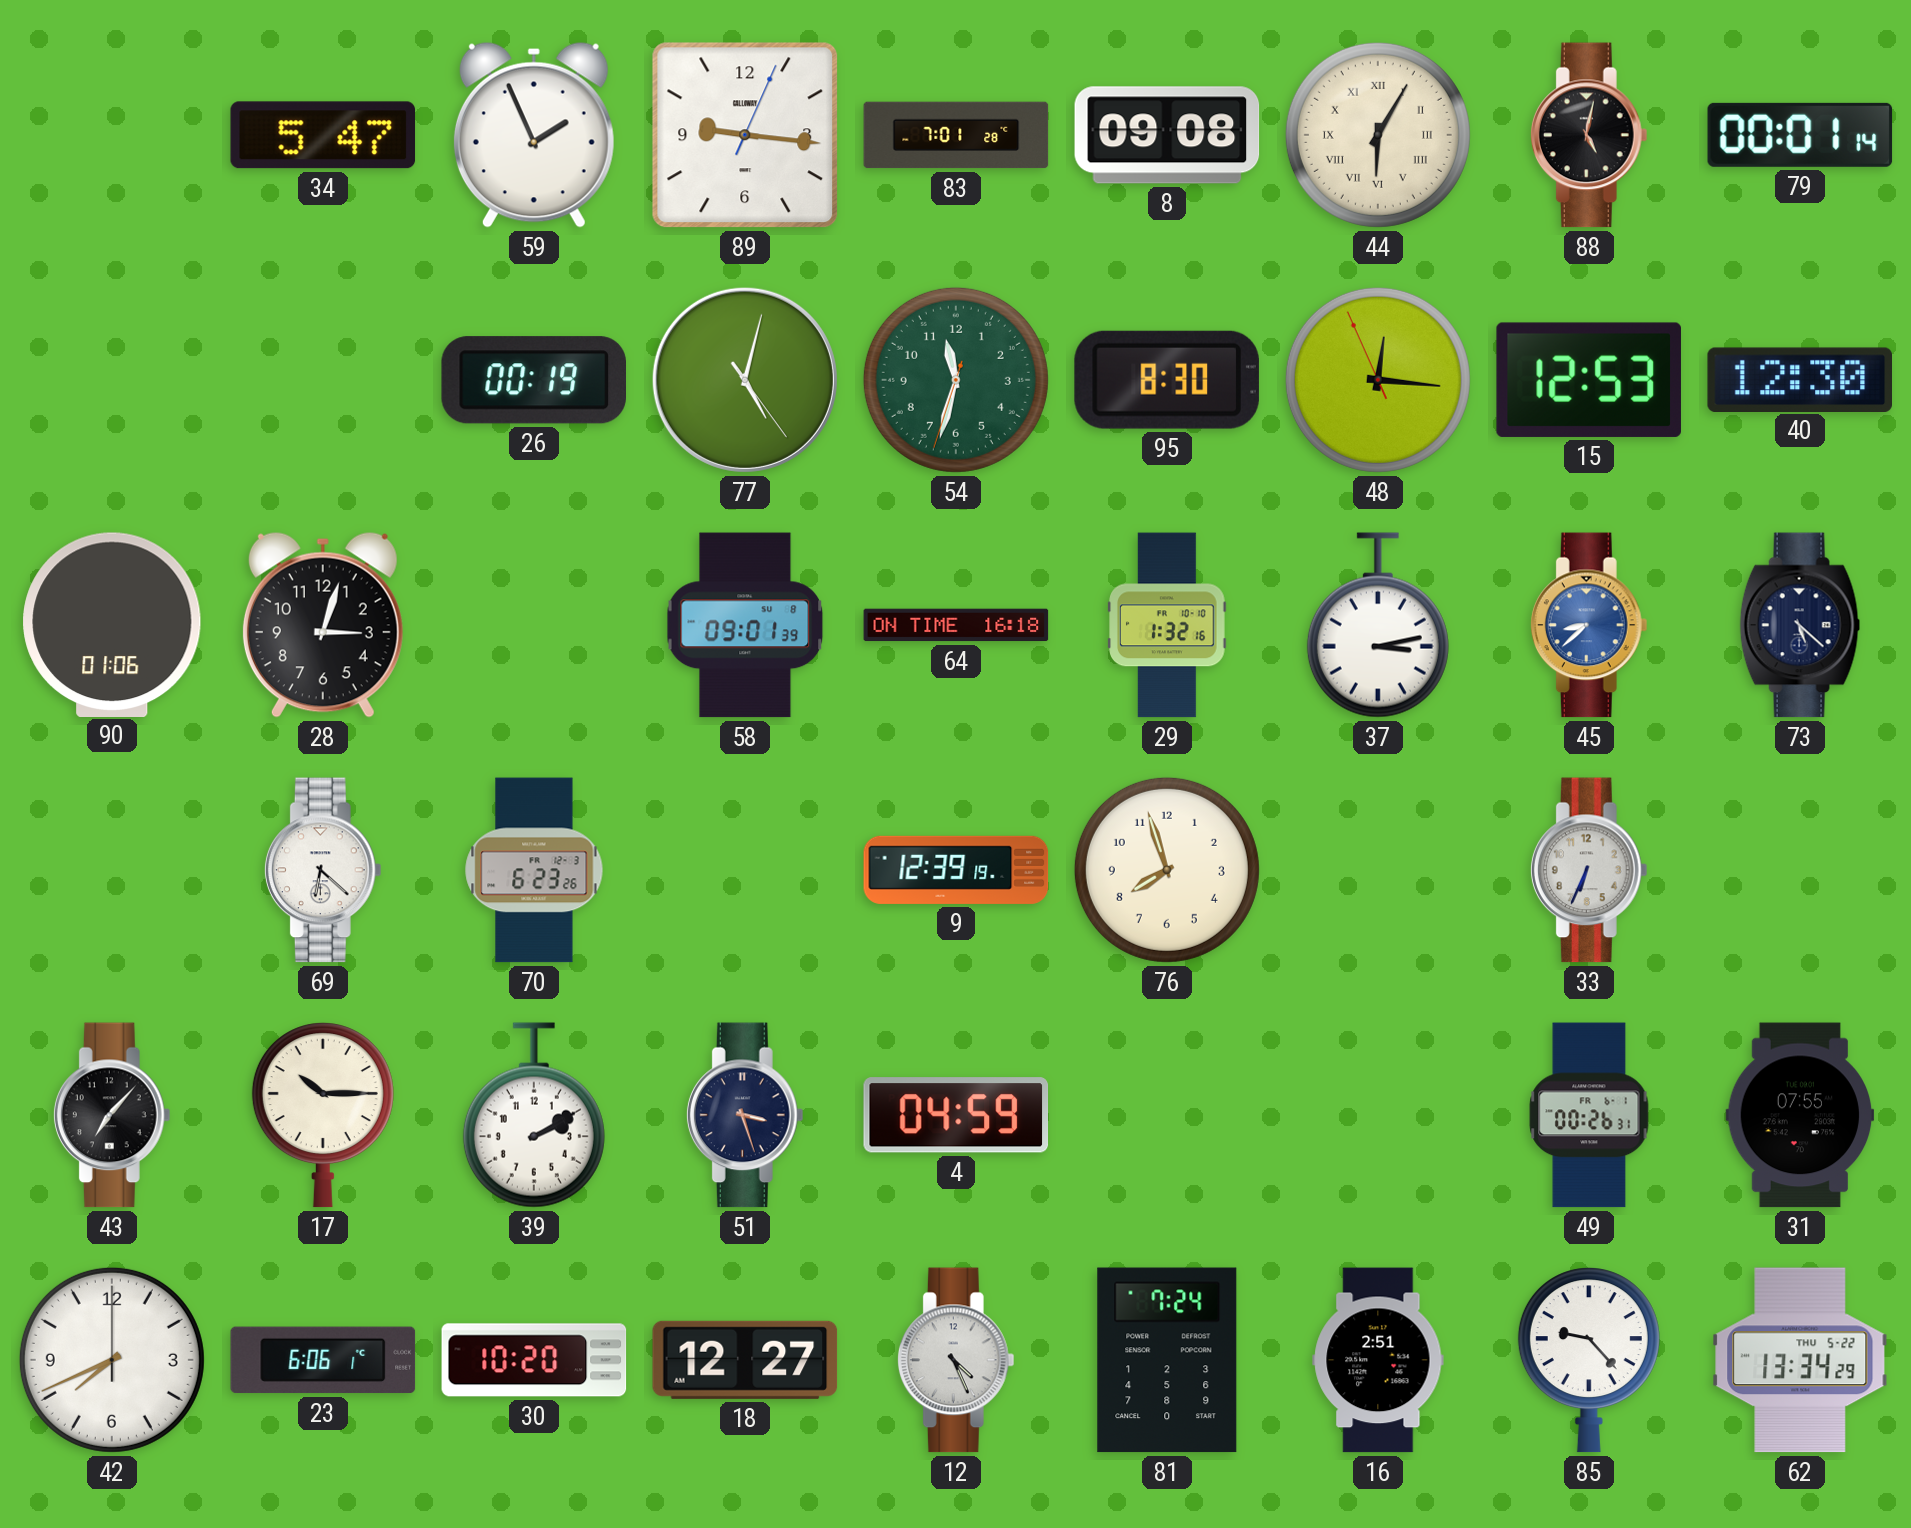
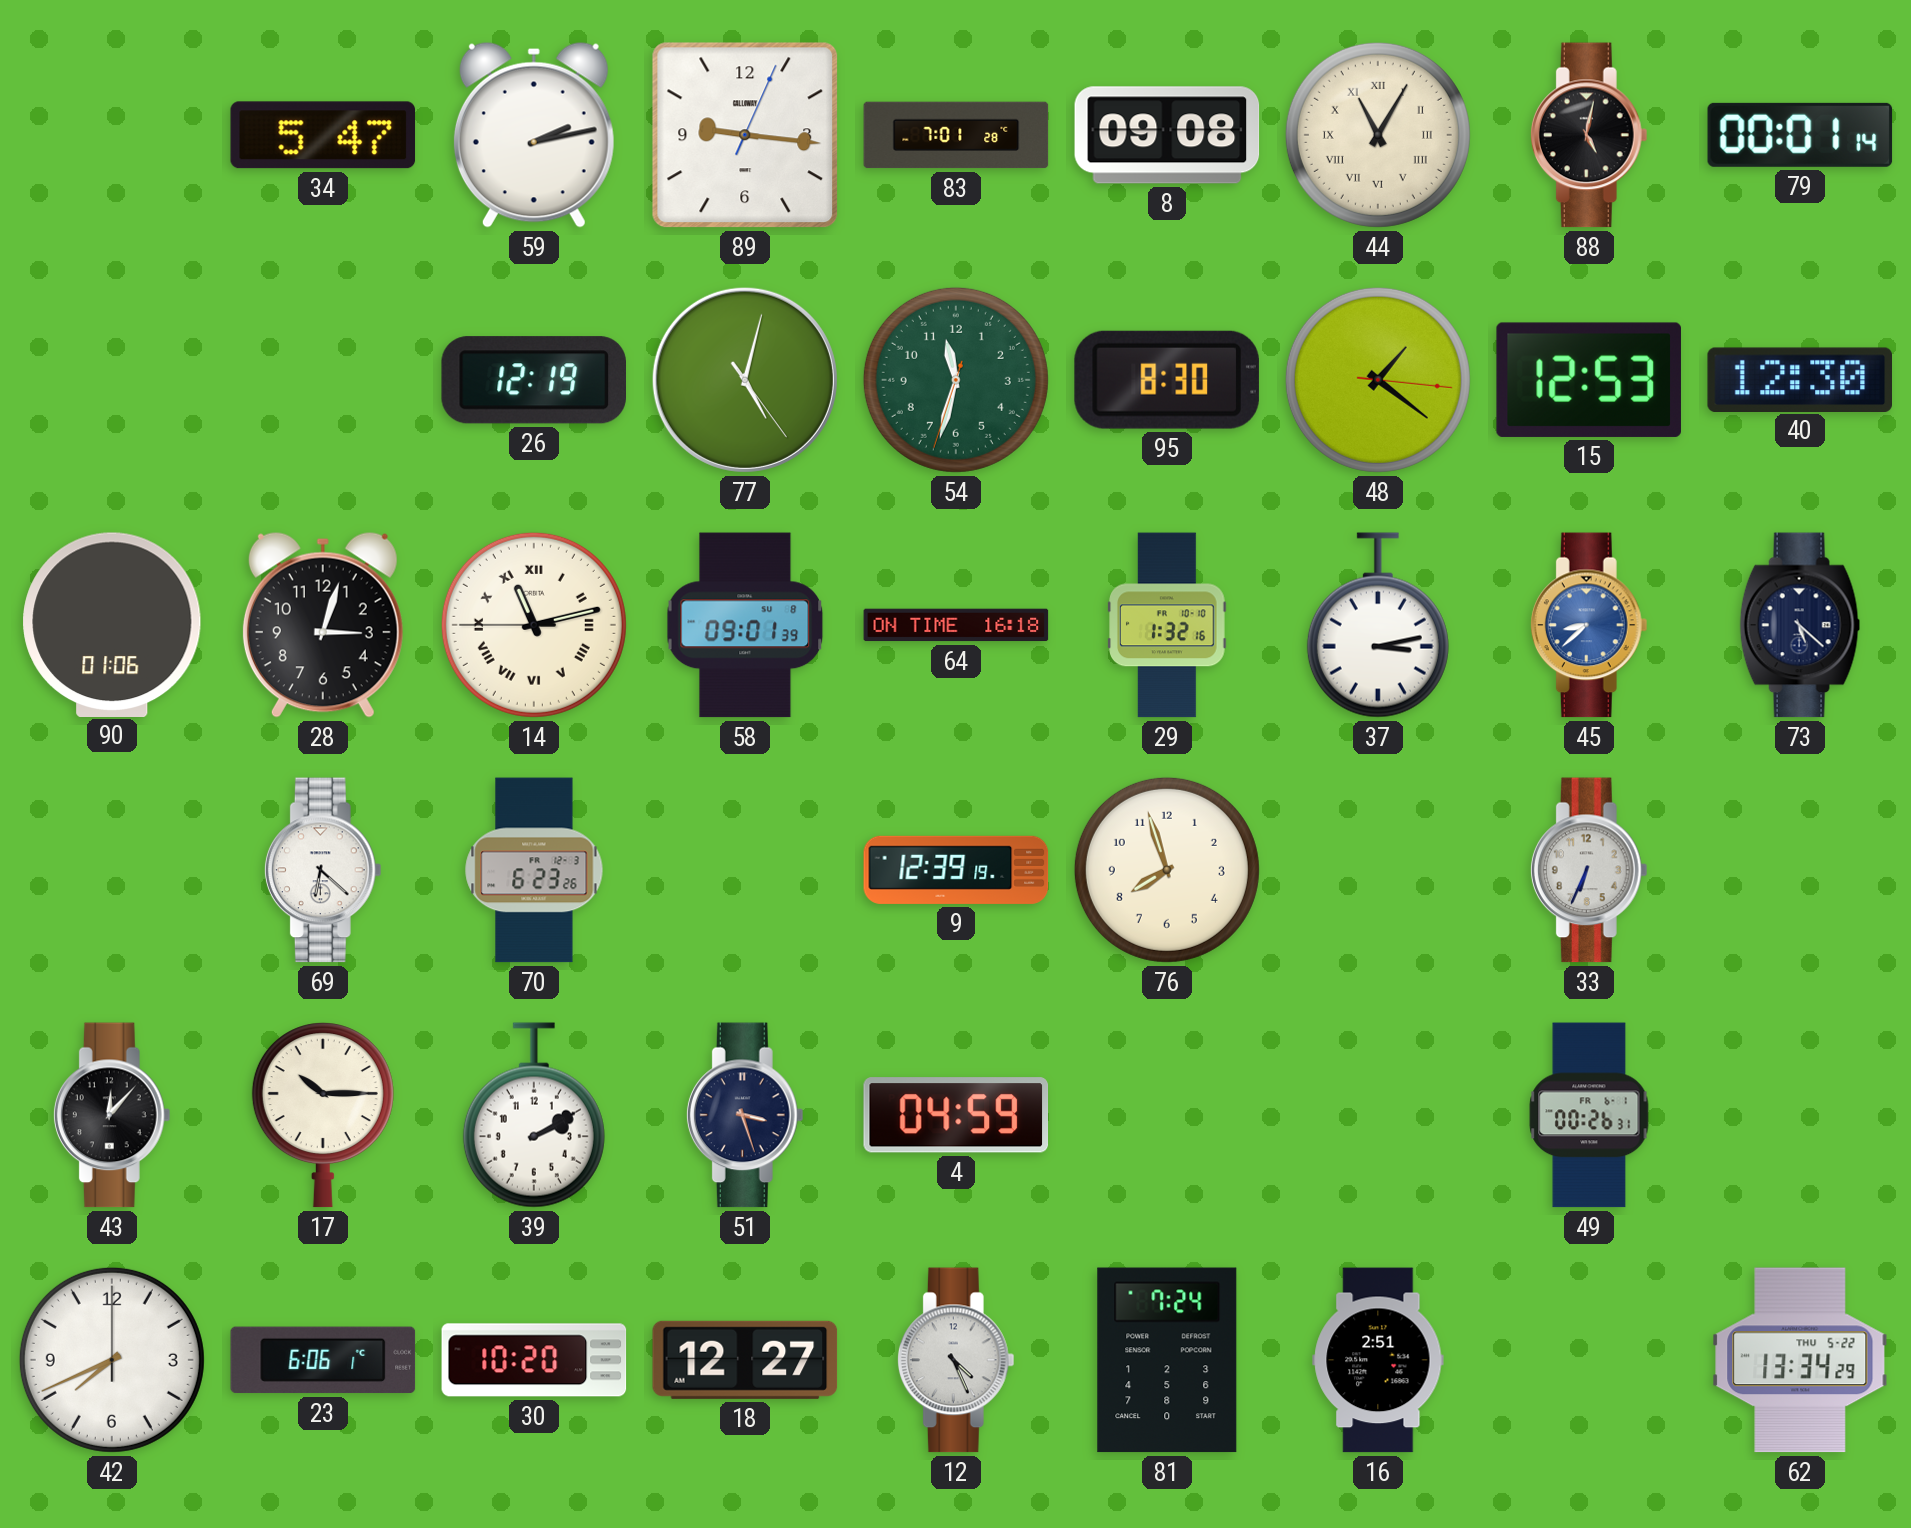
59: 1:56 -> 2:13
44: 6:05 -> 11:05
26: 00:19 -> 12:19
48: 12:15 -> 1:21
14: none -> 11:12
43: 7:07 -> 12:07
31: 07:55 -> none
85: 9:23 -> none
